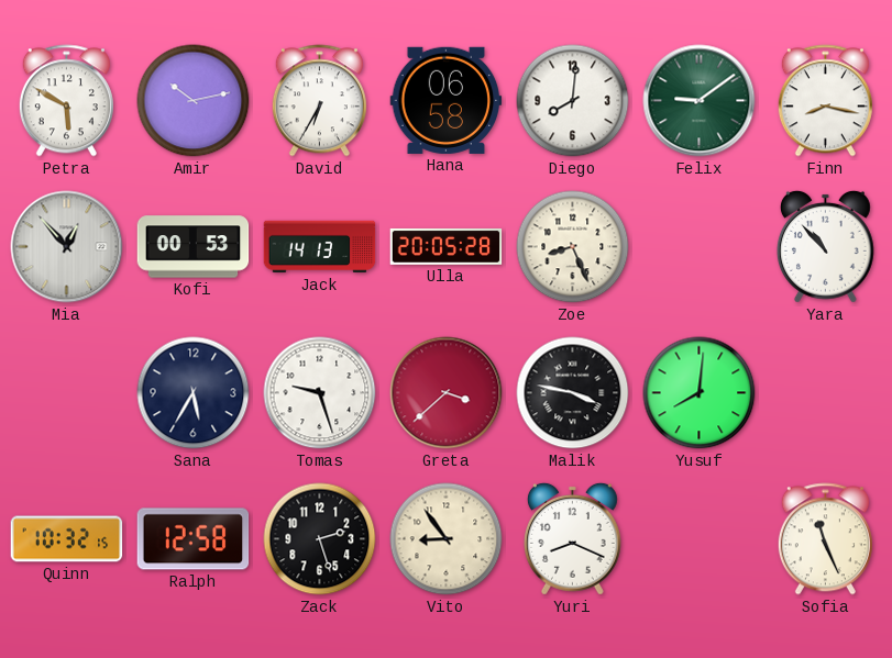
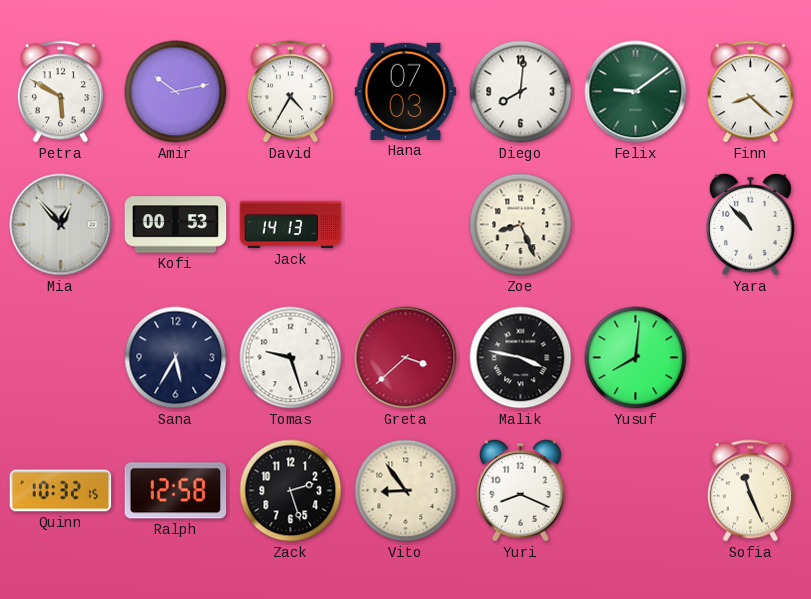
David: 6:35 -> 4:35
Hana: 06:58 -> 07:03
Finn: 8:17 -> 8:22
Ulla: 20:05 -> none
